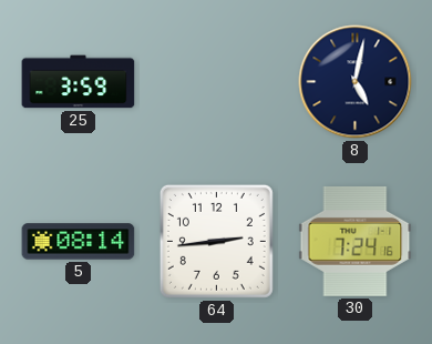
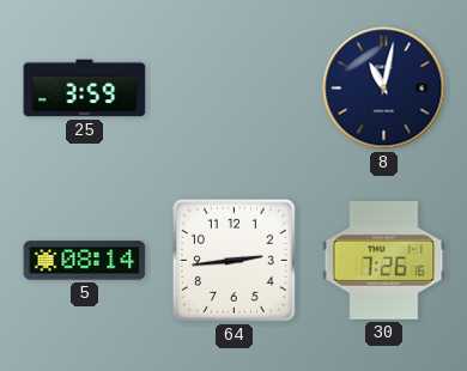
8: 5:02 -> 11:02
30: 7:24 -> 7:26
